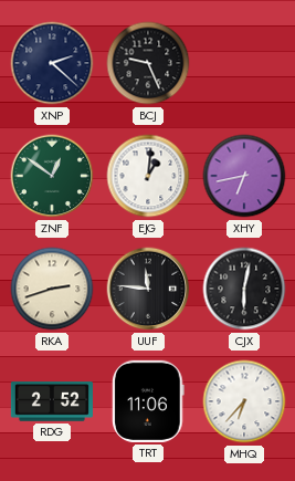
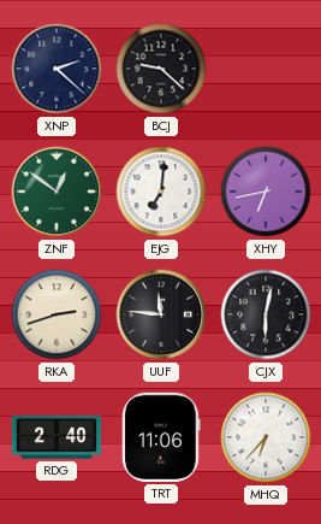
BCJ: 9:26 -> 9:22
EJG: 1:01 -> 7:01
RDG: 2:52 -> 2:40
